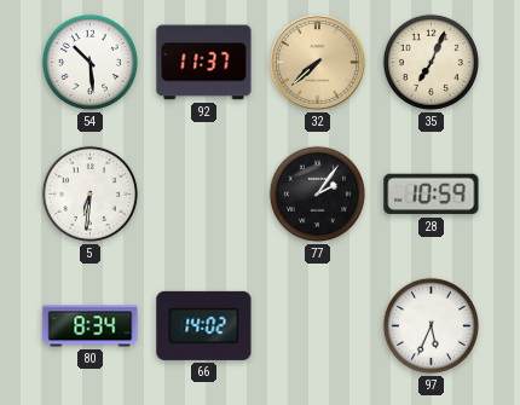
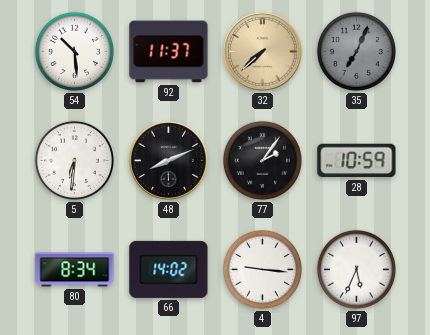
35 dial: cream -> grey
48: none -> 8:11
4: none -> 9:16
